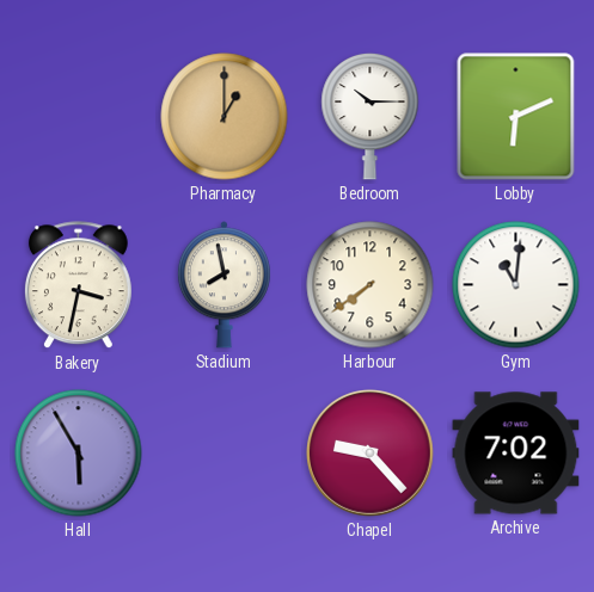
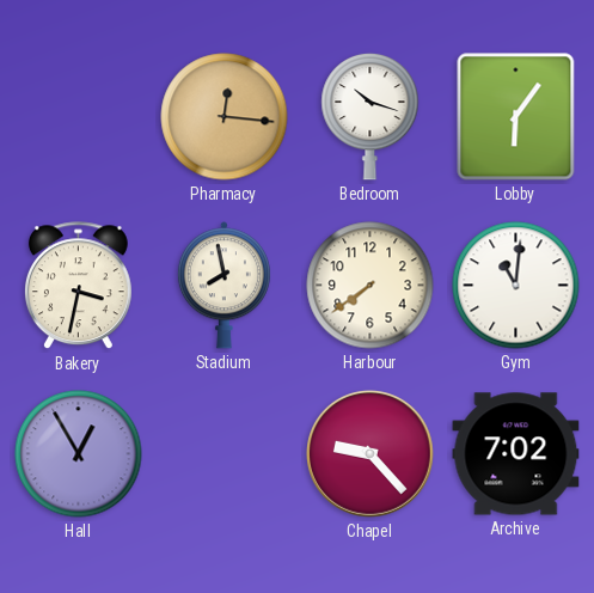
Pharmacy: 1:00 -> 12:16
Bedroom: 10:15 -> 10:18
Lobby: 6:11 -> 6:06
Hall: 5:55 -> 12:55
